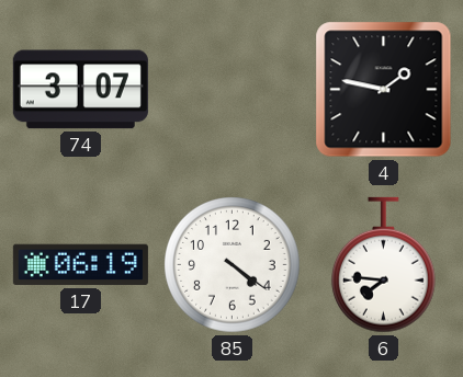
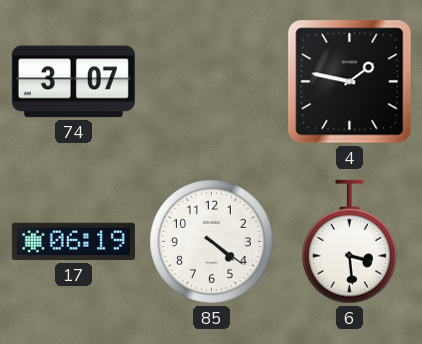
6: 7:46 -> 3:29
